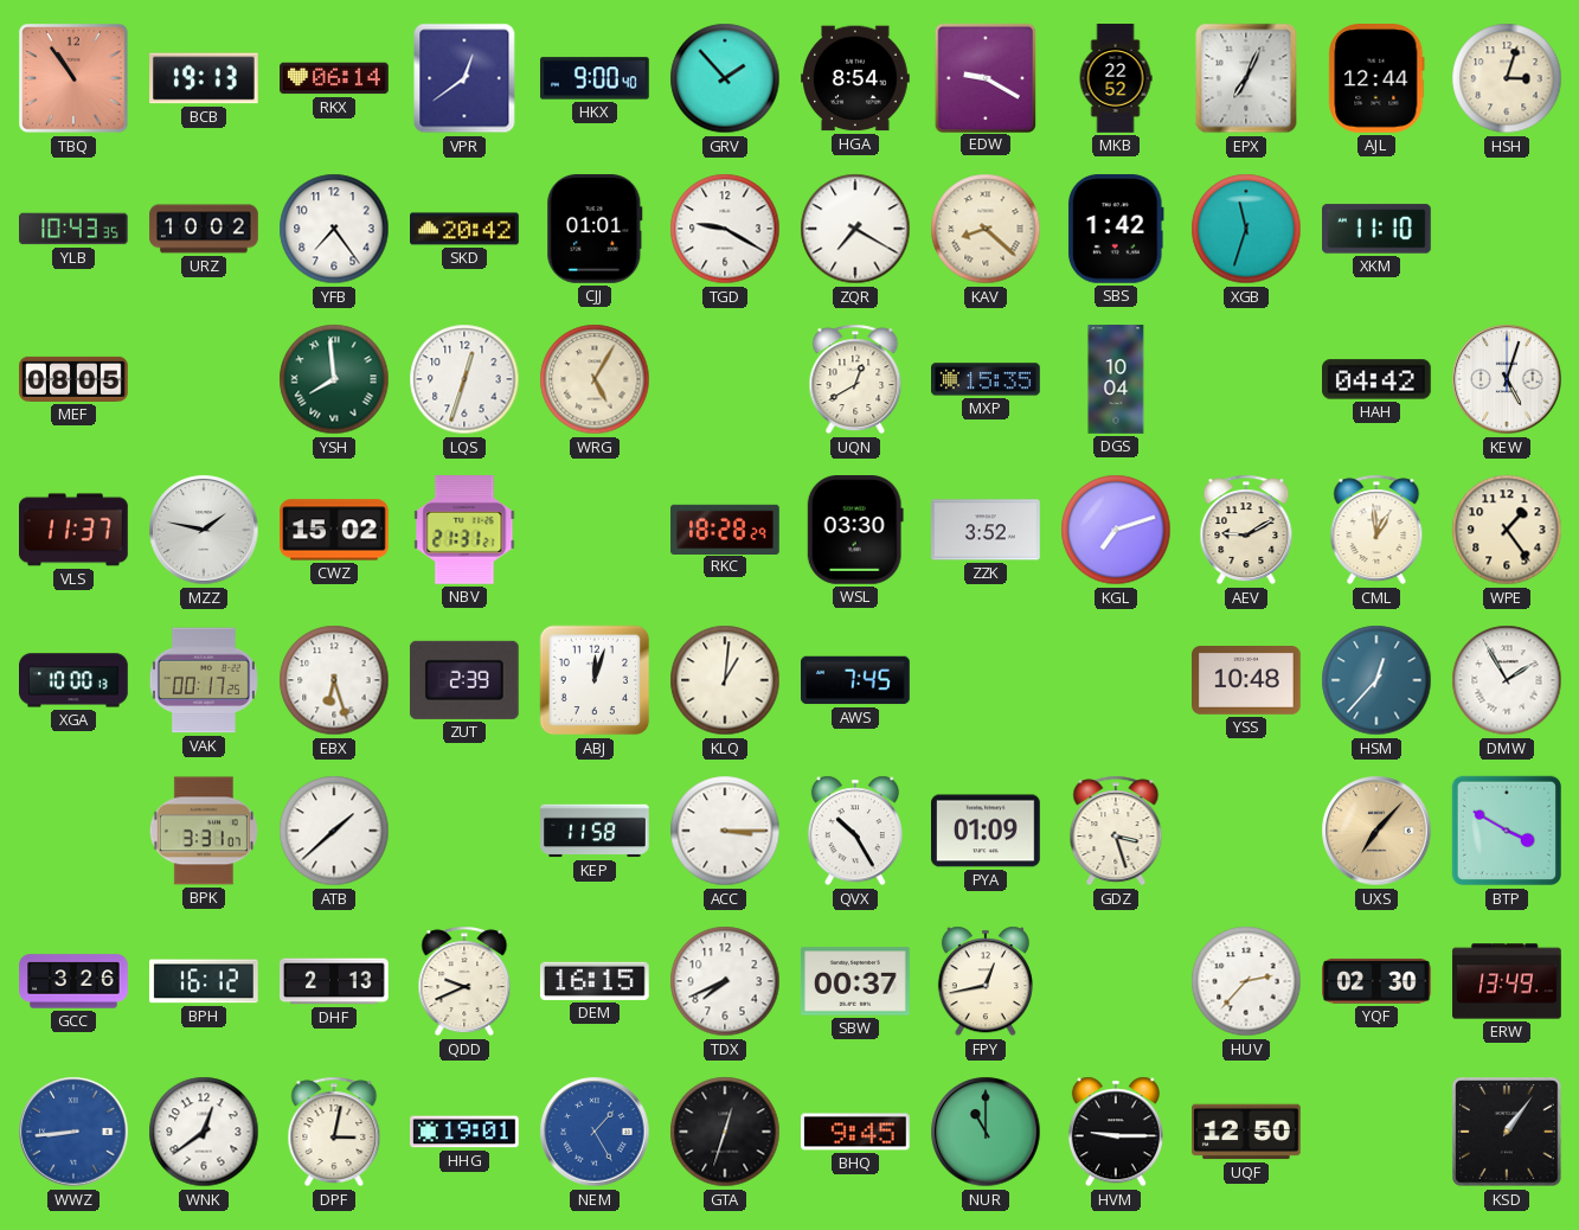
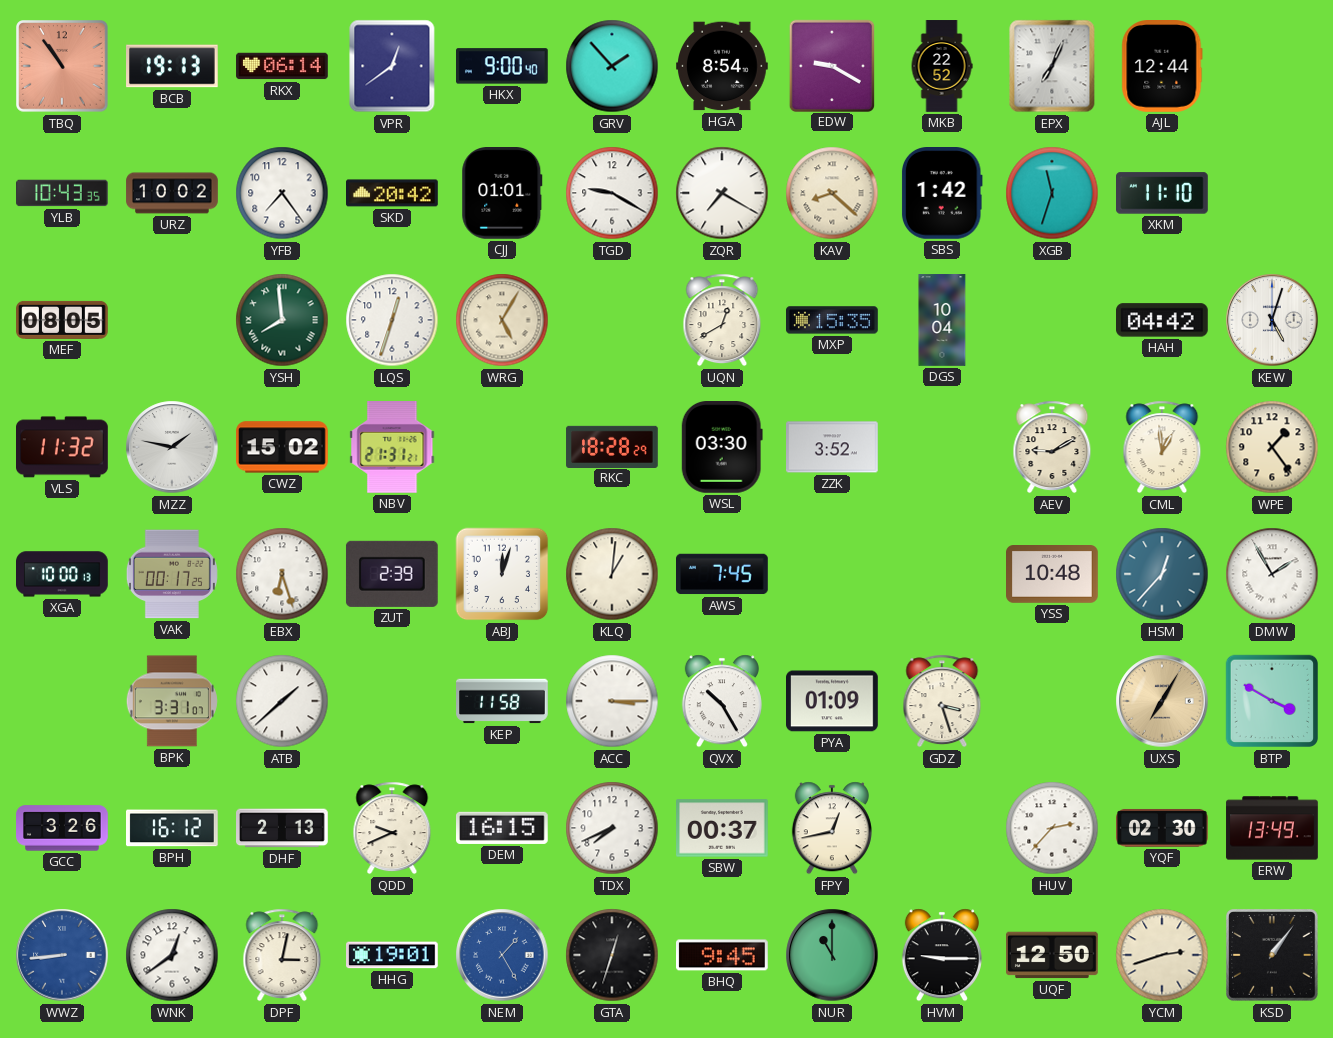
HSH: 3:03 -> none
VLS: 11:37 -> 11:32
KGL: 7:12 -> none
UXS: 7:07 -> 7:05
YCM: none -> 2:42
